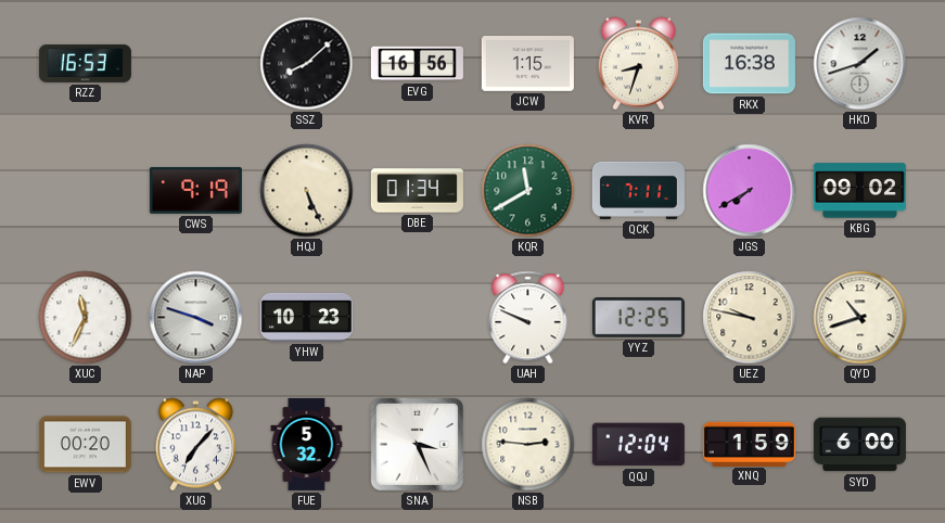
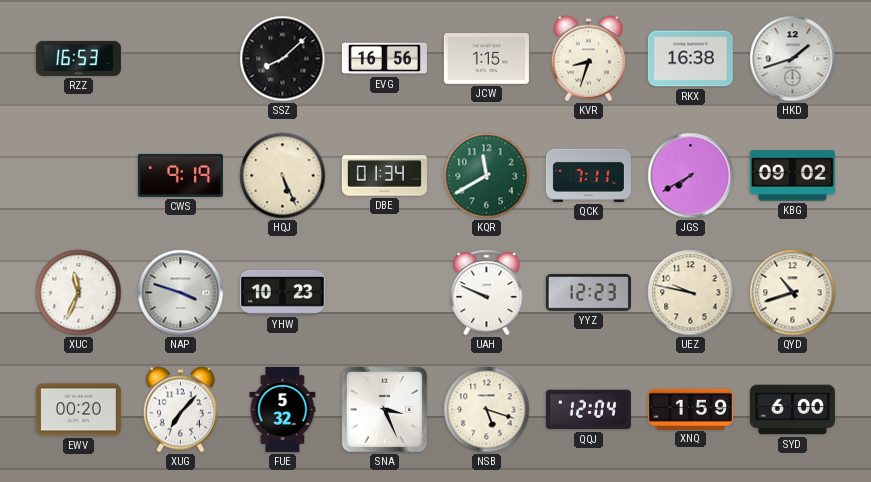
YYZ: 12:25 -> 12:23
NSB: 2:46 -> 5:18
